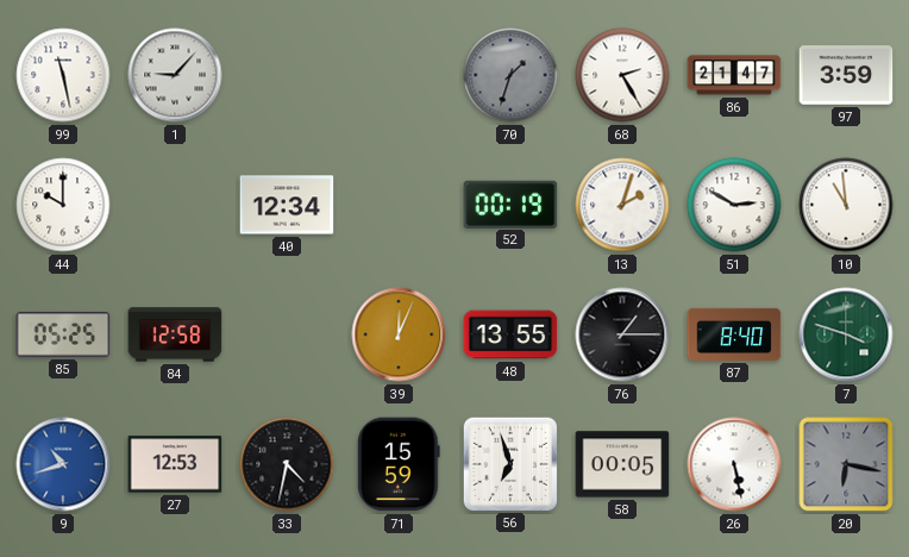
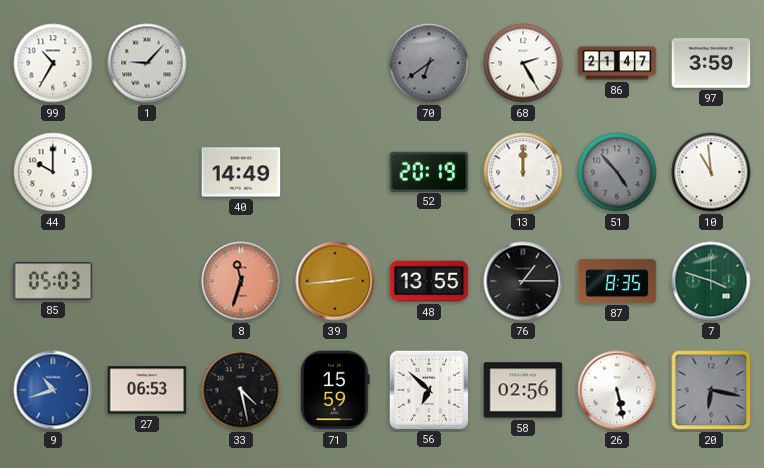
99: 11:28 -> 10:35
70: 1:33 -> 6:39
40: 12:34 -> 14:49
52: 00:19 -> 20:19
13: 2:03 -> 12:00
51: 2:50 -> 4:53
51 dial: white -> grey
85: 05:25 -> 05:03
84: 12:58 -> none
8: none -> 11:33
39: 12:04 -> 2:44
87: 8:40 -> 8:35
27: 12:53 -> 06:53
33: 4:32 -> 4:28
56: 6:57 -> 6:52
58: 00:05 -> 02:56
